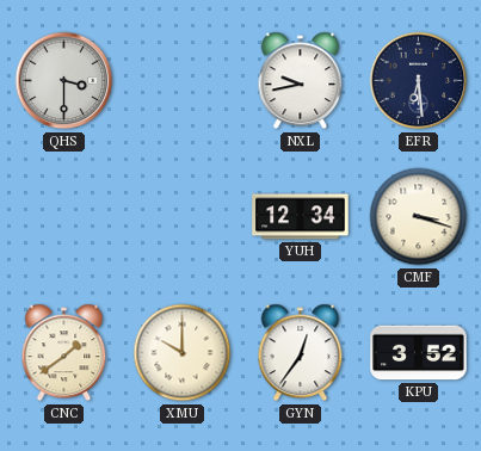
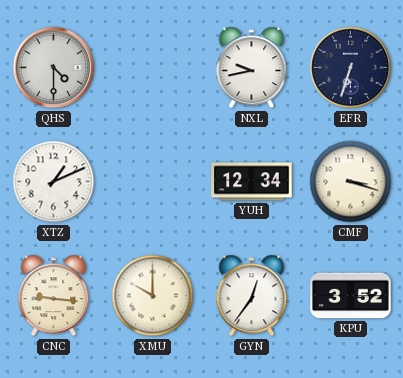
QHS: 3:30 -> 4:30
EFR: 6:29 -> 6:33
XTZ: none -> 1:11
CNC: 1:39 -> 9:16
